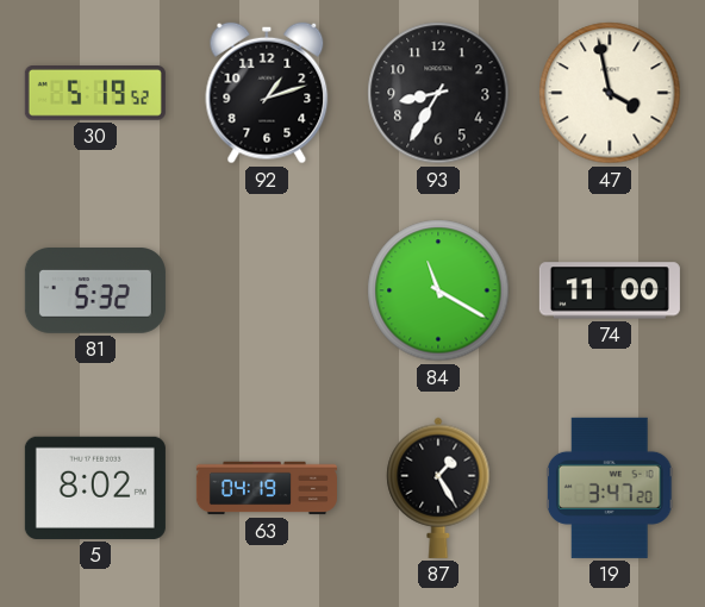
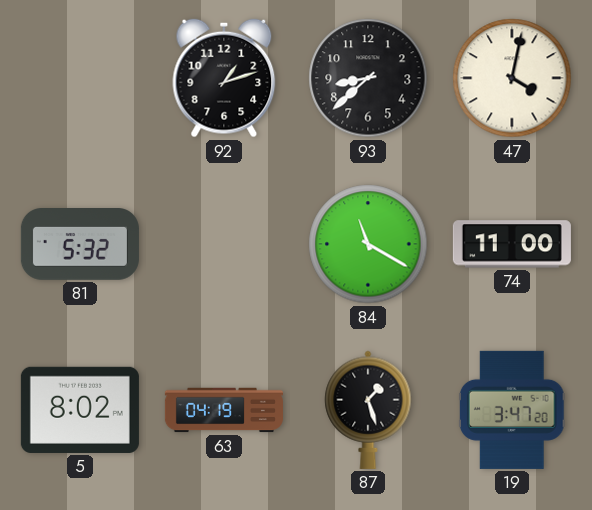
30: 5:19 -> none
93: 8:35 -> 8:38
47: 3:58 -> 4:02
87: 1:25 -> 1:27
